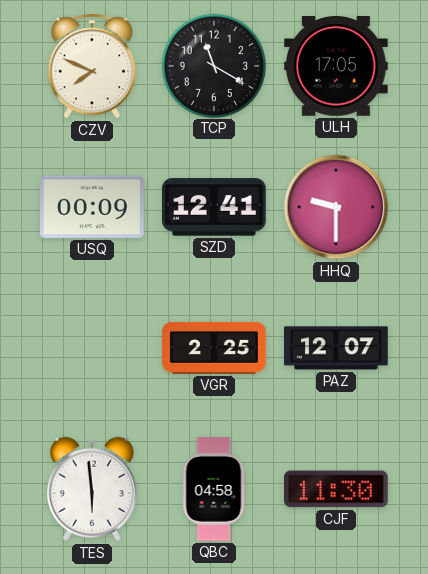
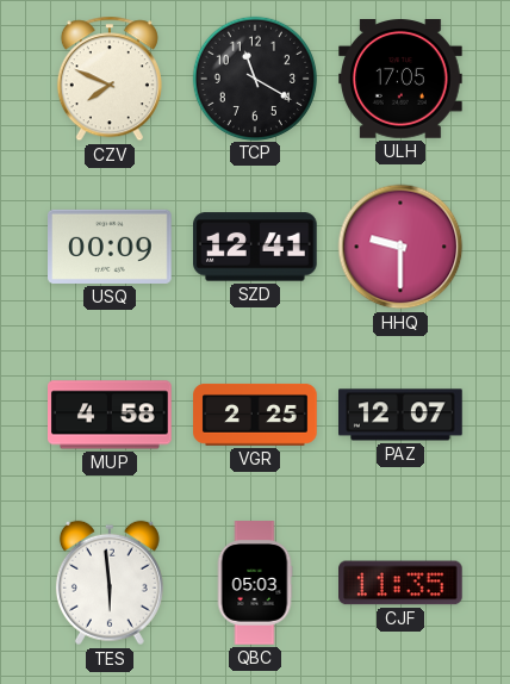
MUP: none -> 4:58
QBC: 04:58 -> 05:03
CJF: 11:30 -> 11:35
